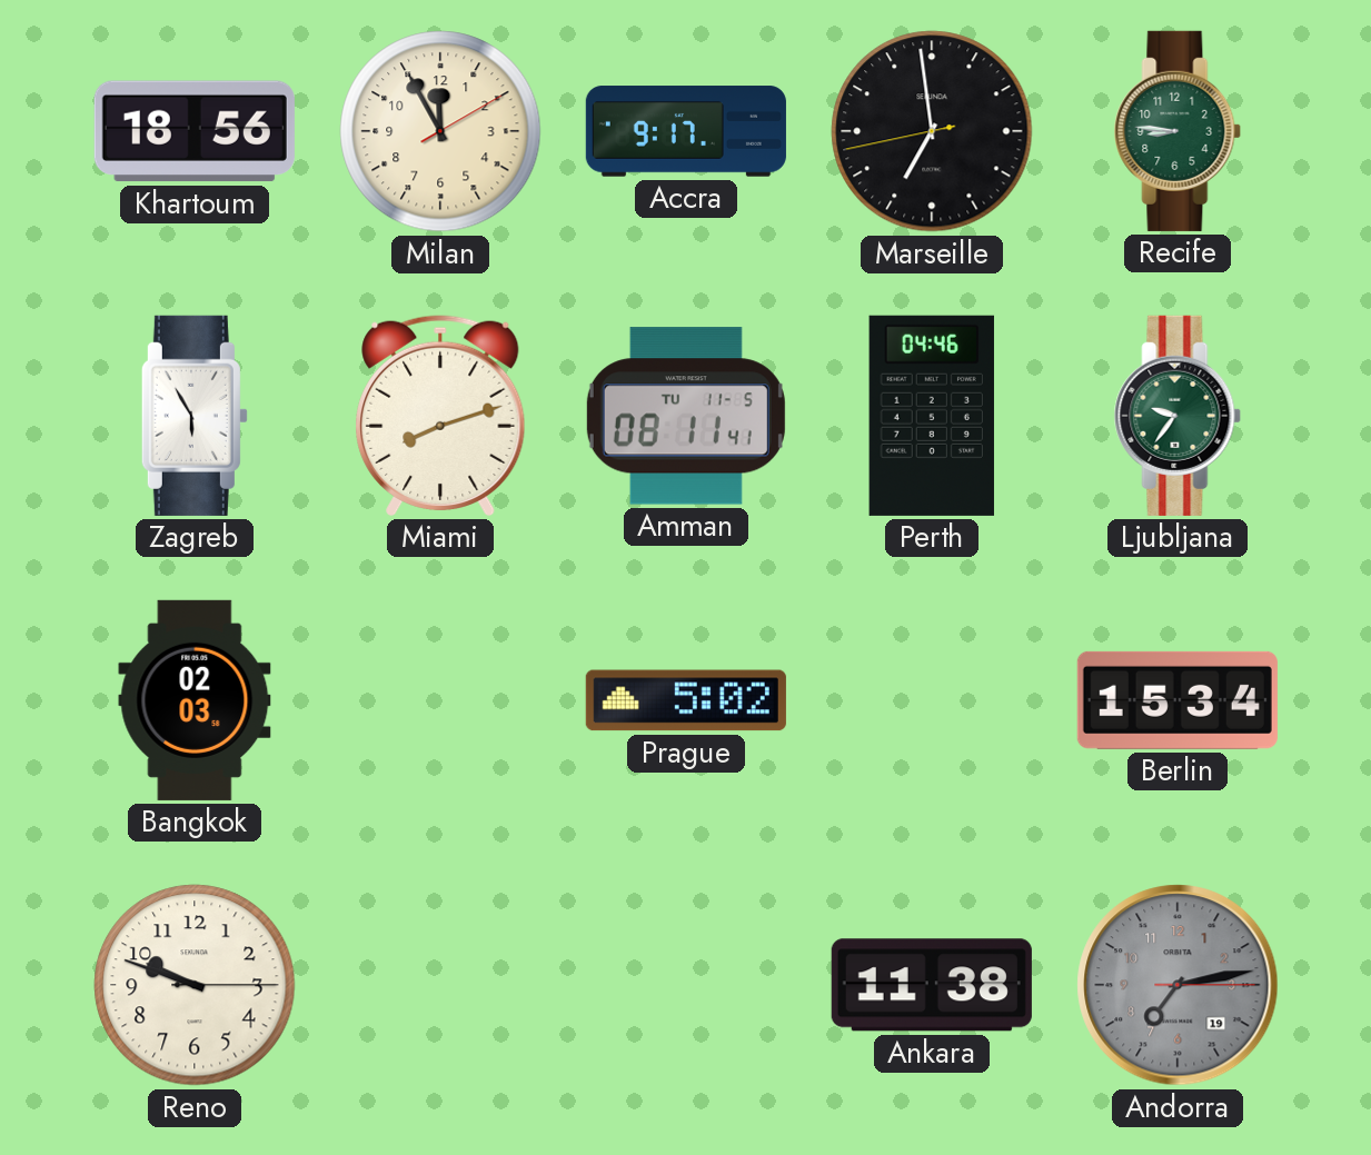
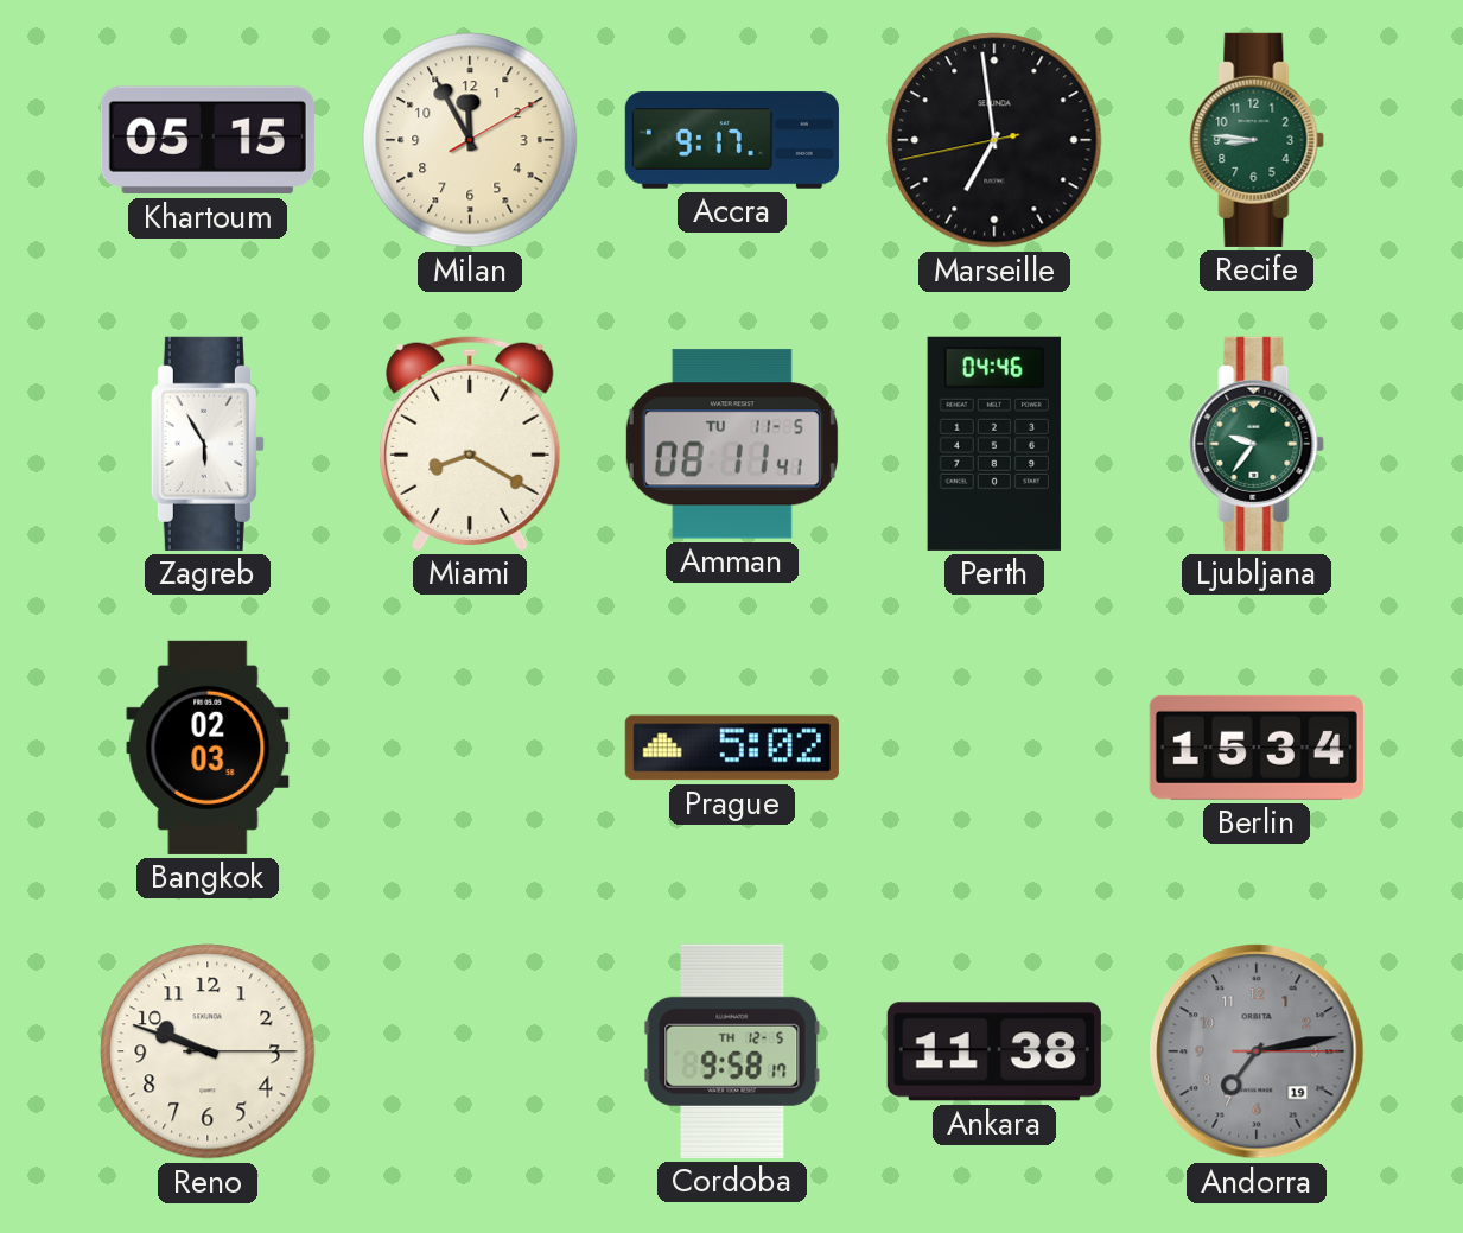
Khartoum: 18:56 -> 05:15
Miami: 8:12 -> 8:20
Cordoba: none -> 9:58
